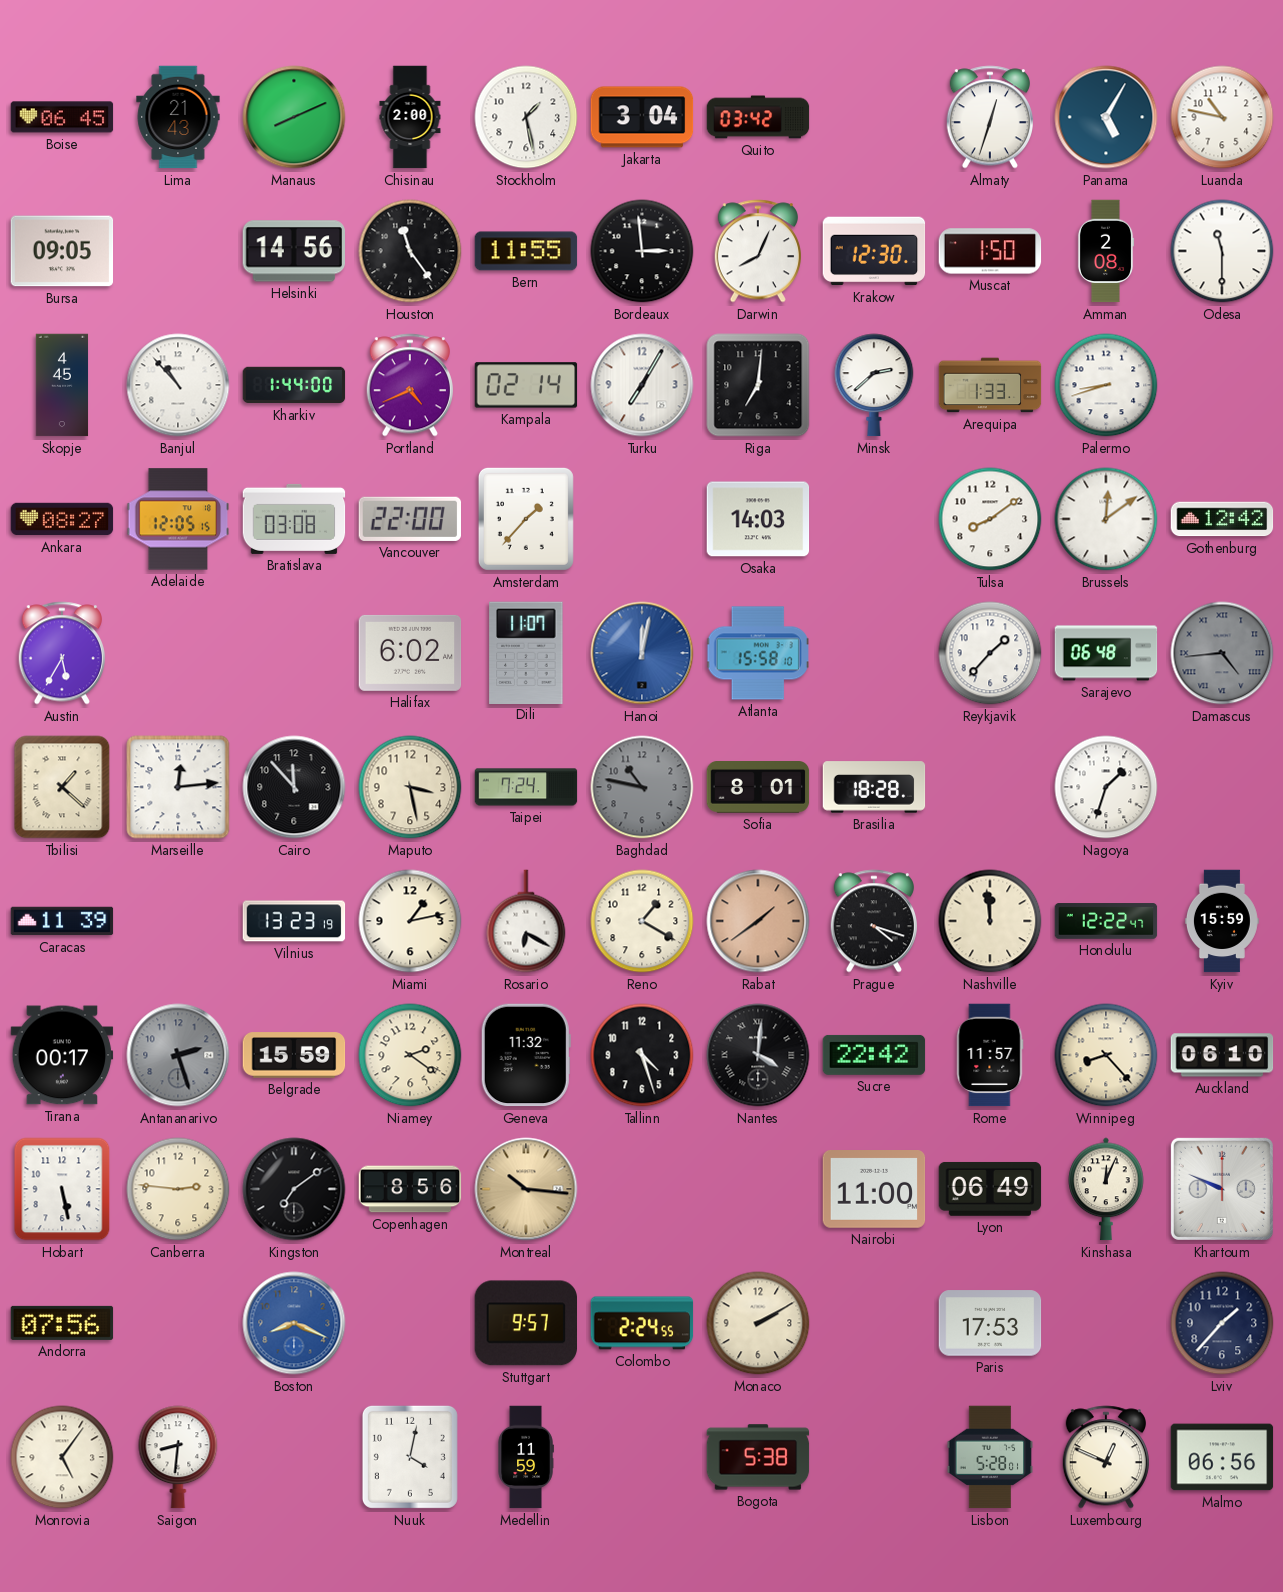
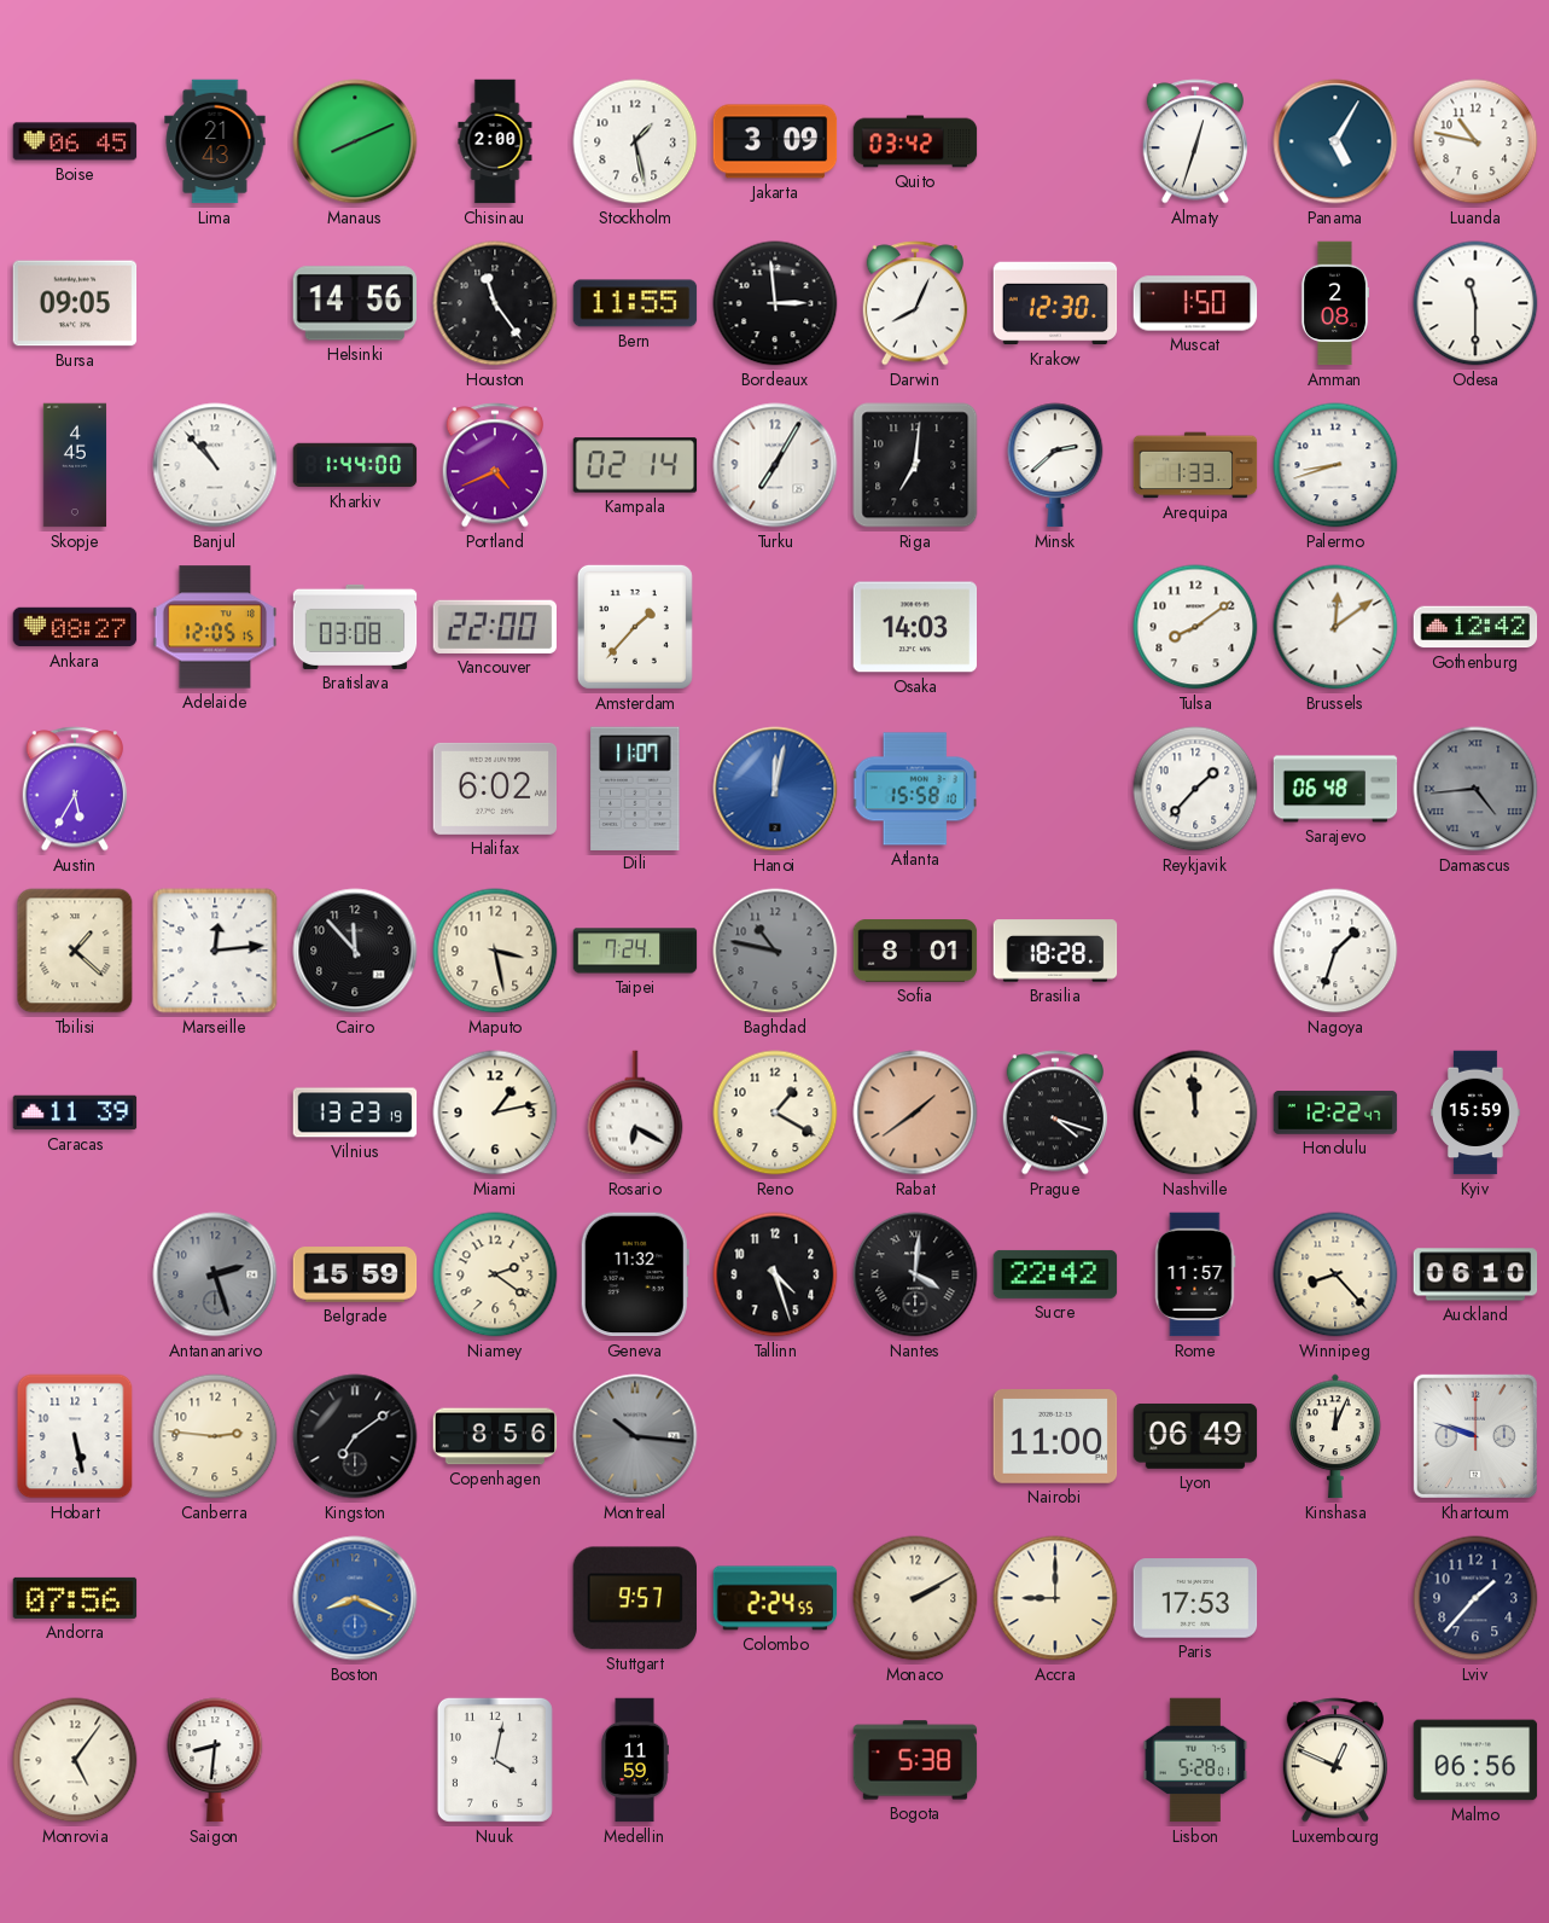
Jakarta: 3:04 -> 3:09
Tirana: 00:17 -> none
Montreal dial: champagne -> grey
Khartoum: 9:49 -> 9:48
Accra: none -> 9:00
